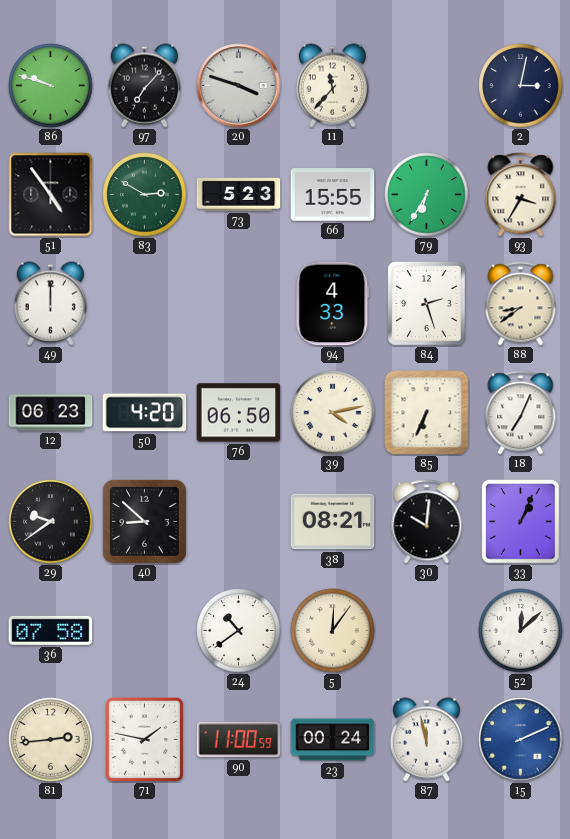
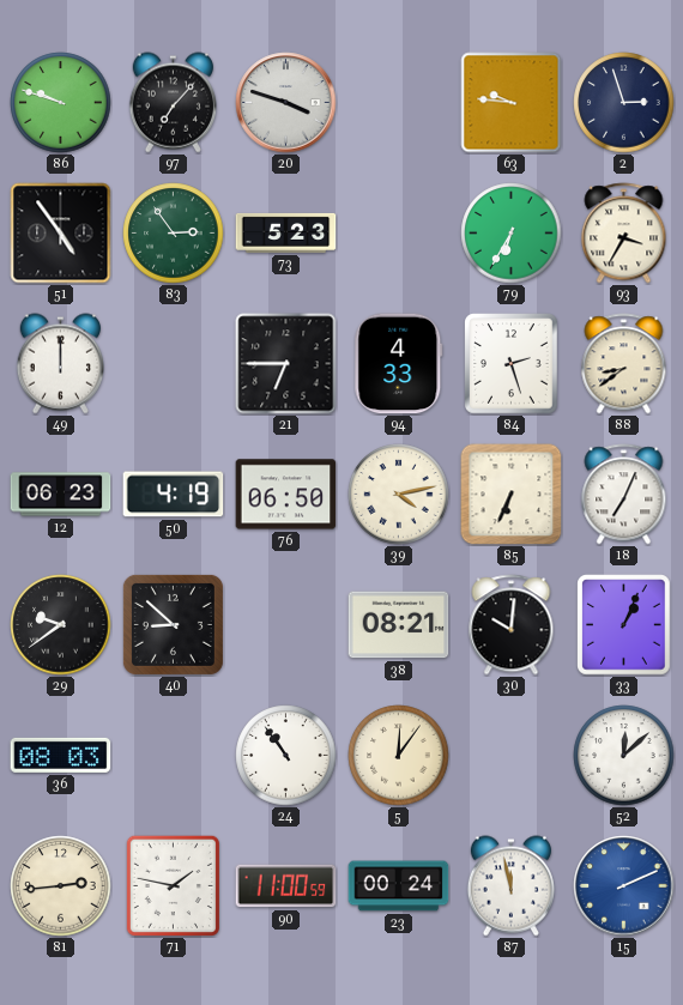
11: 11:37 -> none
63: none -> 9:46
2: 3:02 -> 2:57
83: 2:50 -> 2:54
66: 15:55 -> none
21: none -> 6:45
50: 4:20 -> 4:19
36: 07:58 -> 08:03
24: 10:39 -> 10:54
